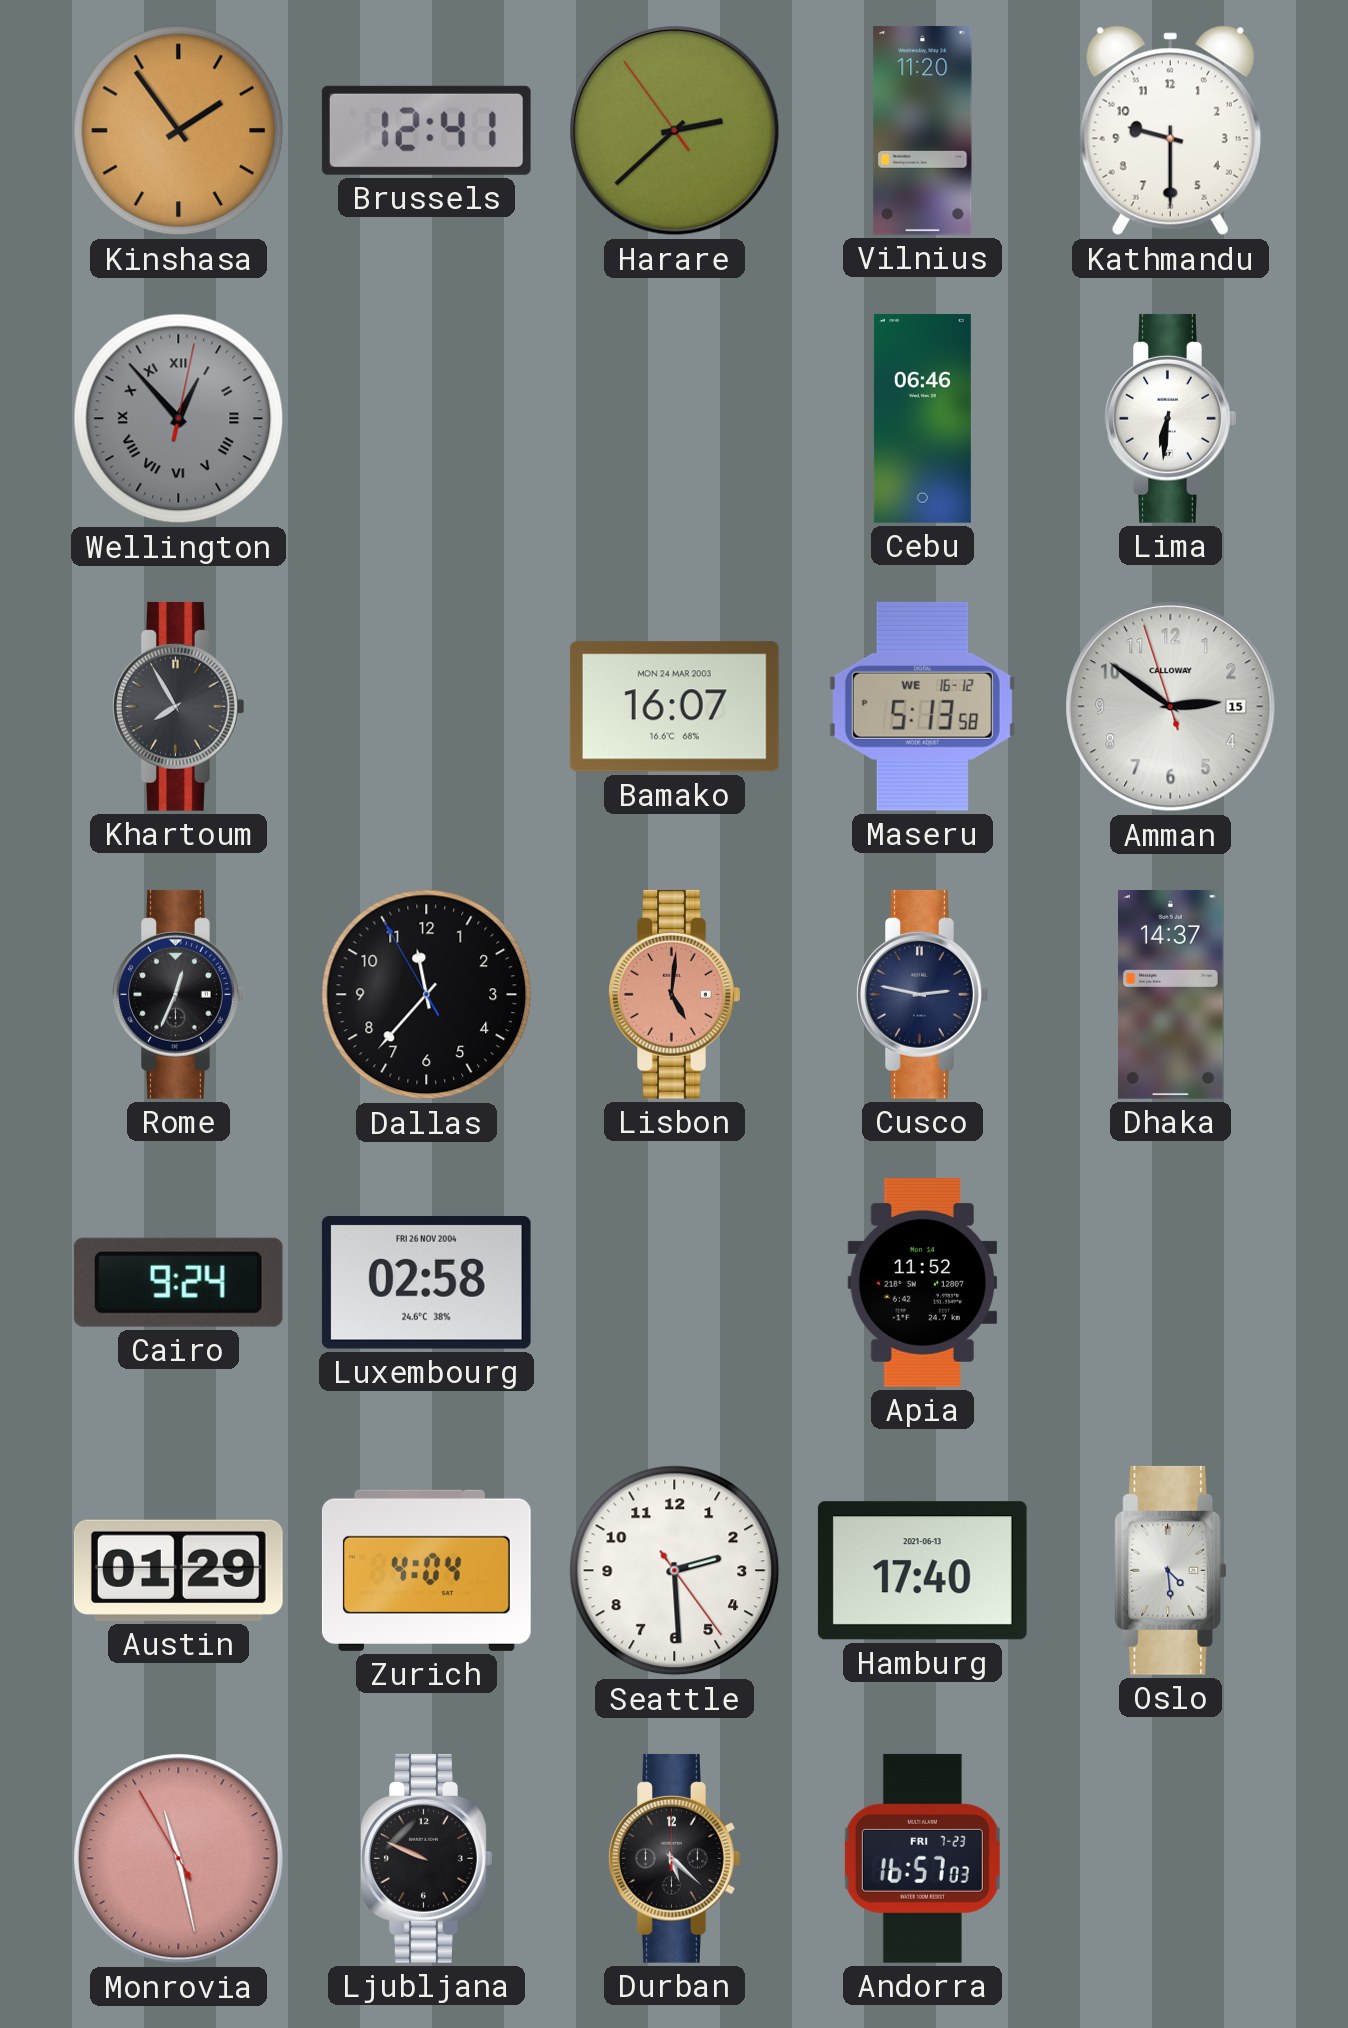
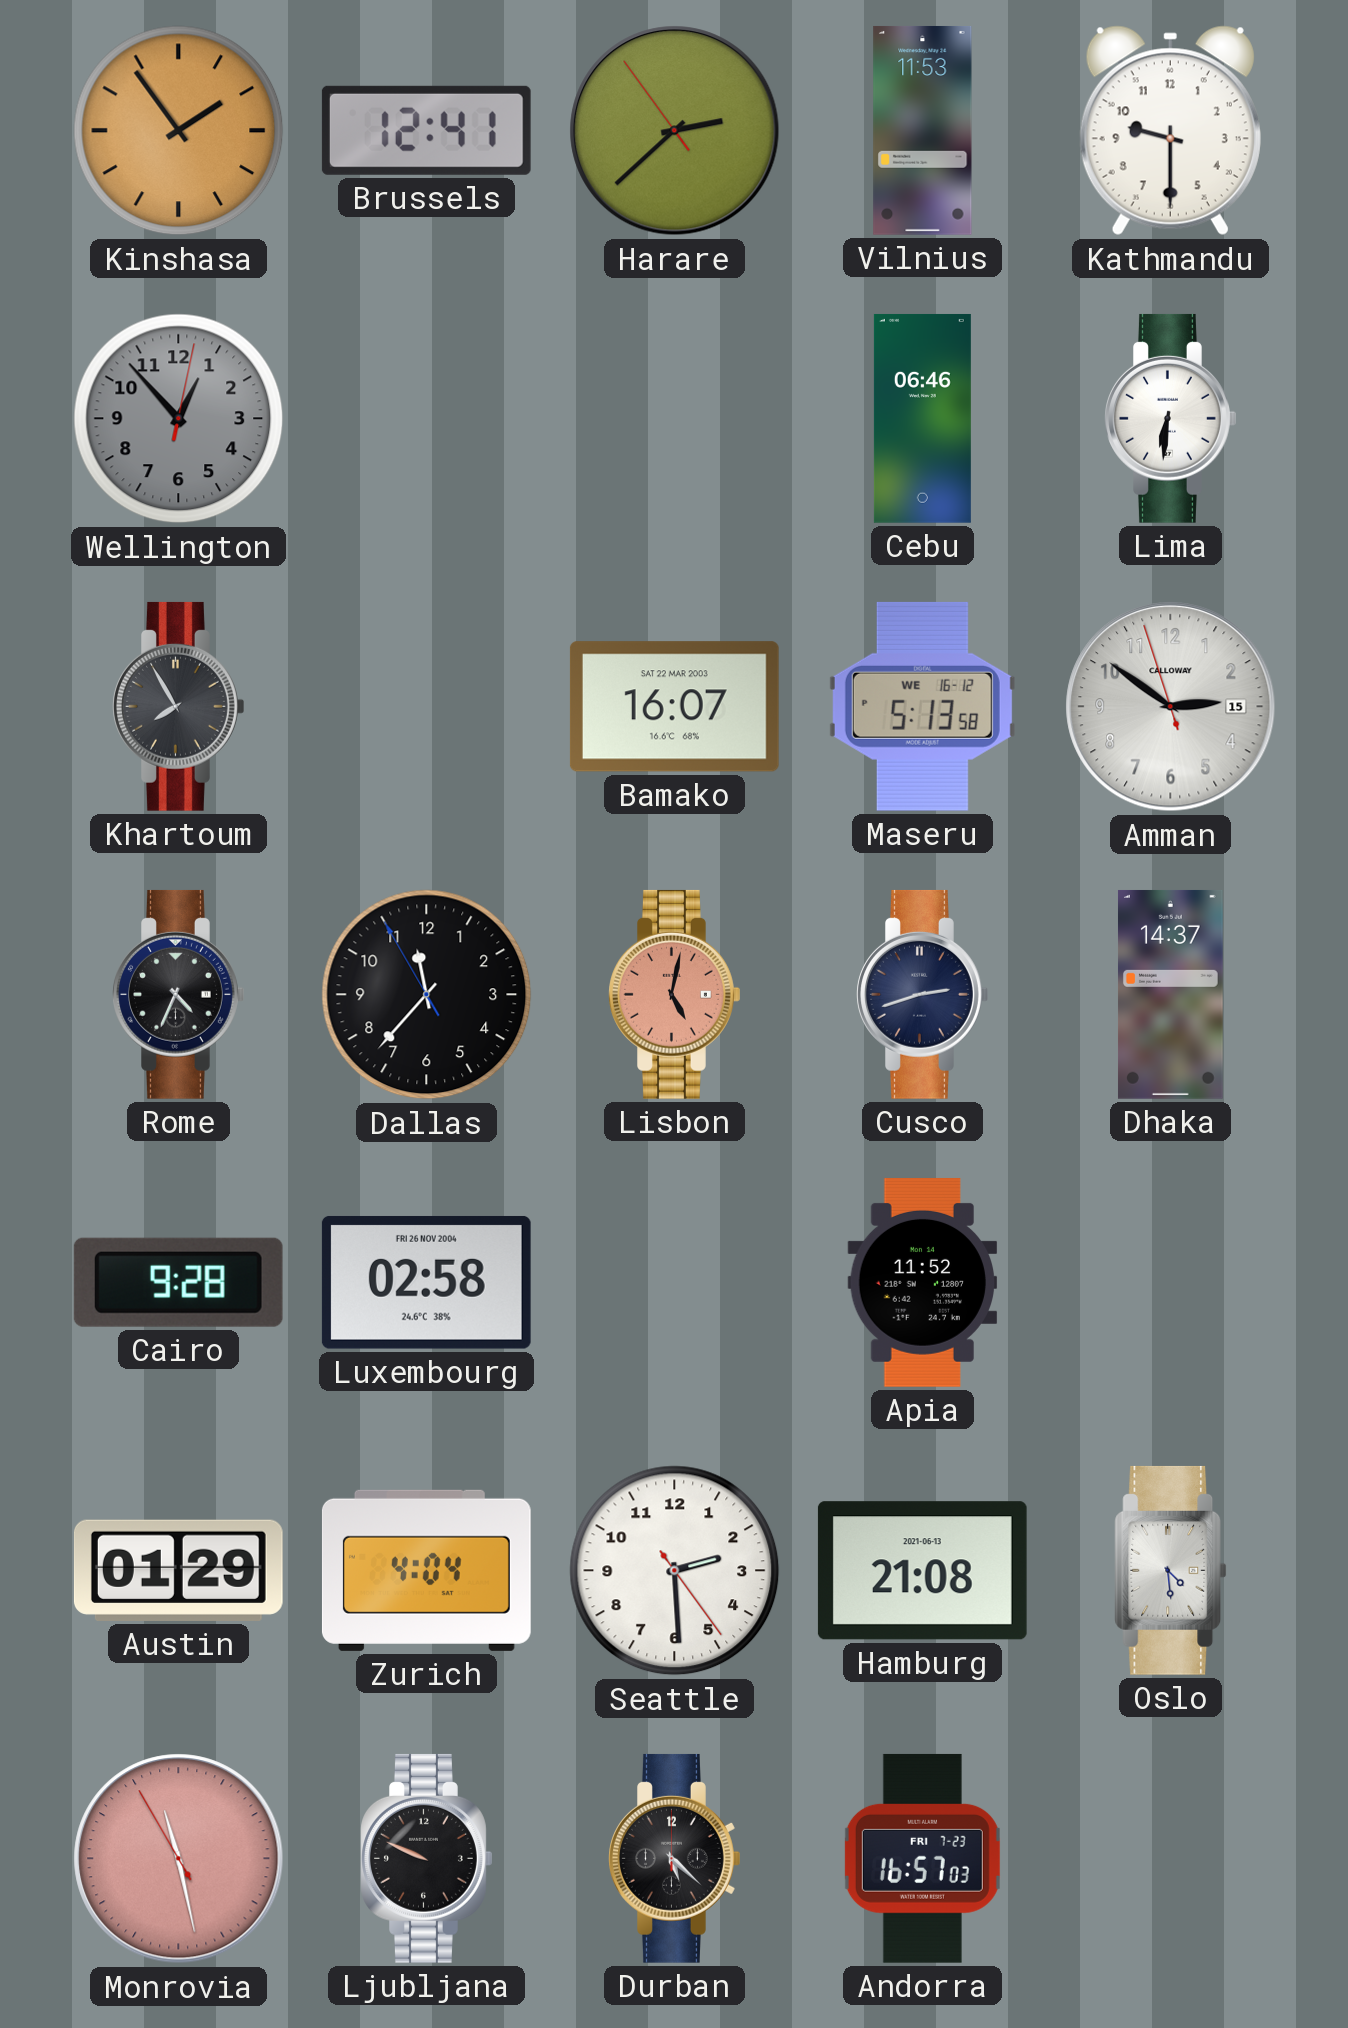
Vilnius: 11:20 -> 11:53
Wellington numerals: Roman -> Arabic
Bamako date: MON 24 MAR 2003 -> SAT 22 MAR 2003
Rome: 12:34 -> 4:34
Lisbon: 5:01 -> 5:02
Cusco: 2:47 -> 2:42
Cairo: 9:24 -> 9:28
Hamburg: 17:40 -> 21:08
